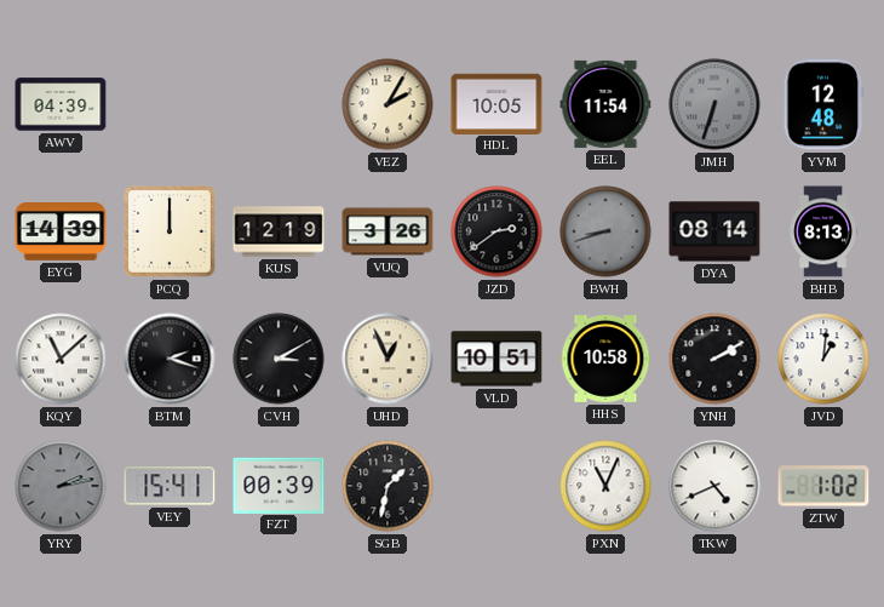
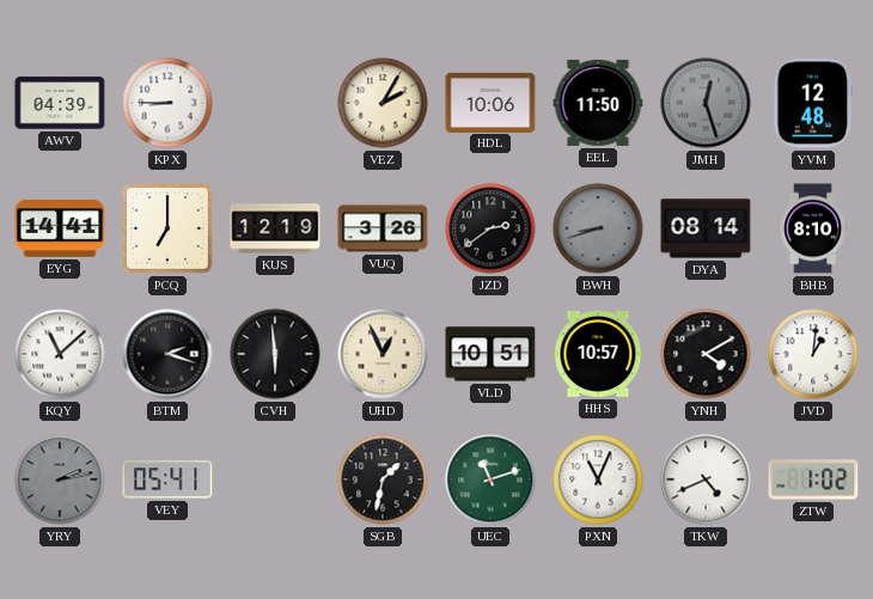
KPX: none -> 8:45
HDL: 10:05 -> 10:06
EEL: 11:54 -> 11:50
JMH: 6:33 -> 12:27
EYG: 14:39 -> 14:41
PCQ: 12:00 -> 7:00
BHB: 8:13 -> 8:10
CVH: 3:10 -> 5:59
HHS: 10:58 -> 10:57
YNH: 2:10 -> 4:10
VEY: 15:41 -> 05:41
FZT: 00:39 -> none
UEC: none -> 11:12
